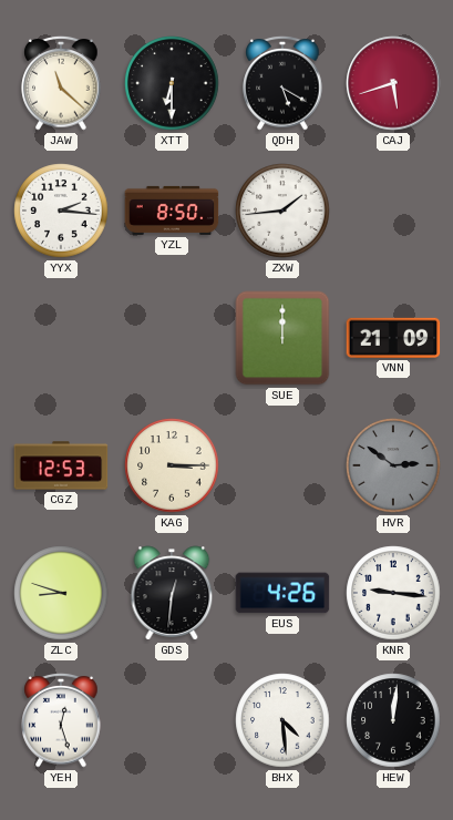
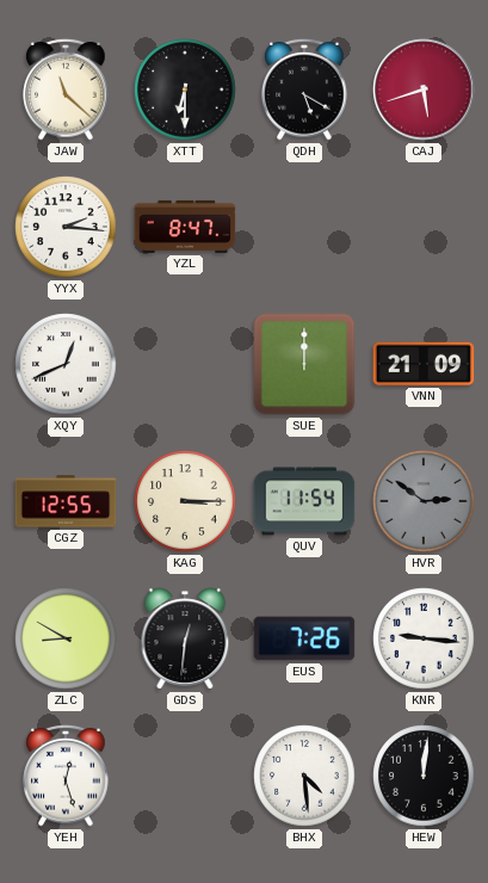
YZL: 8:50 -> 8:47
ZXW: 1:44 -> none
XQY: none -> 12:41
CGZ: 12:53 -> 12:55
QUV: none -> 11:54
ZLC: 8:48 -> 8:50
EUS: 4:26 -> 7:26
